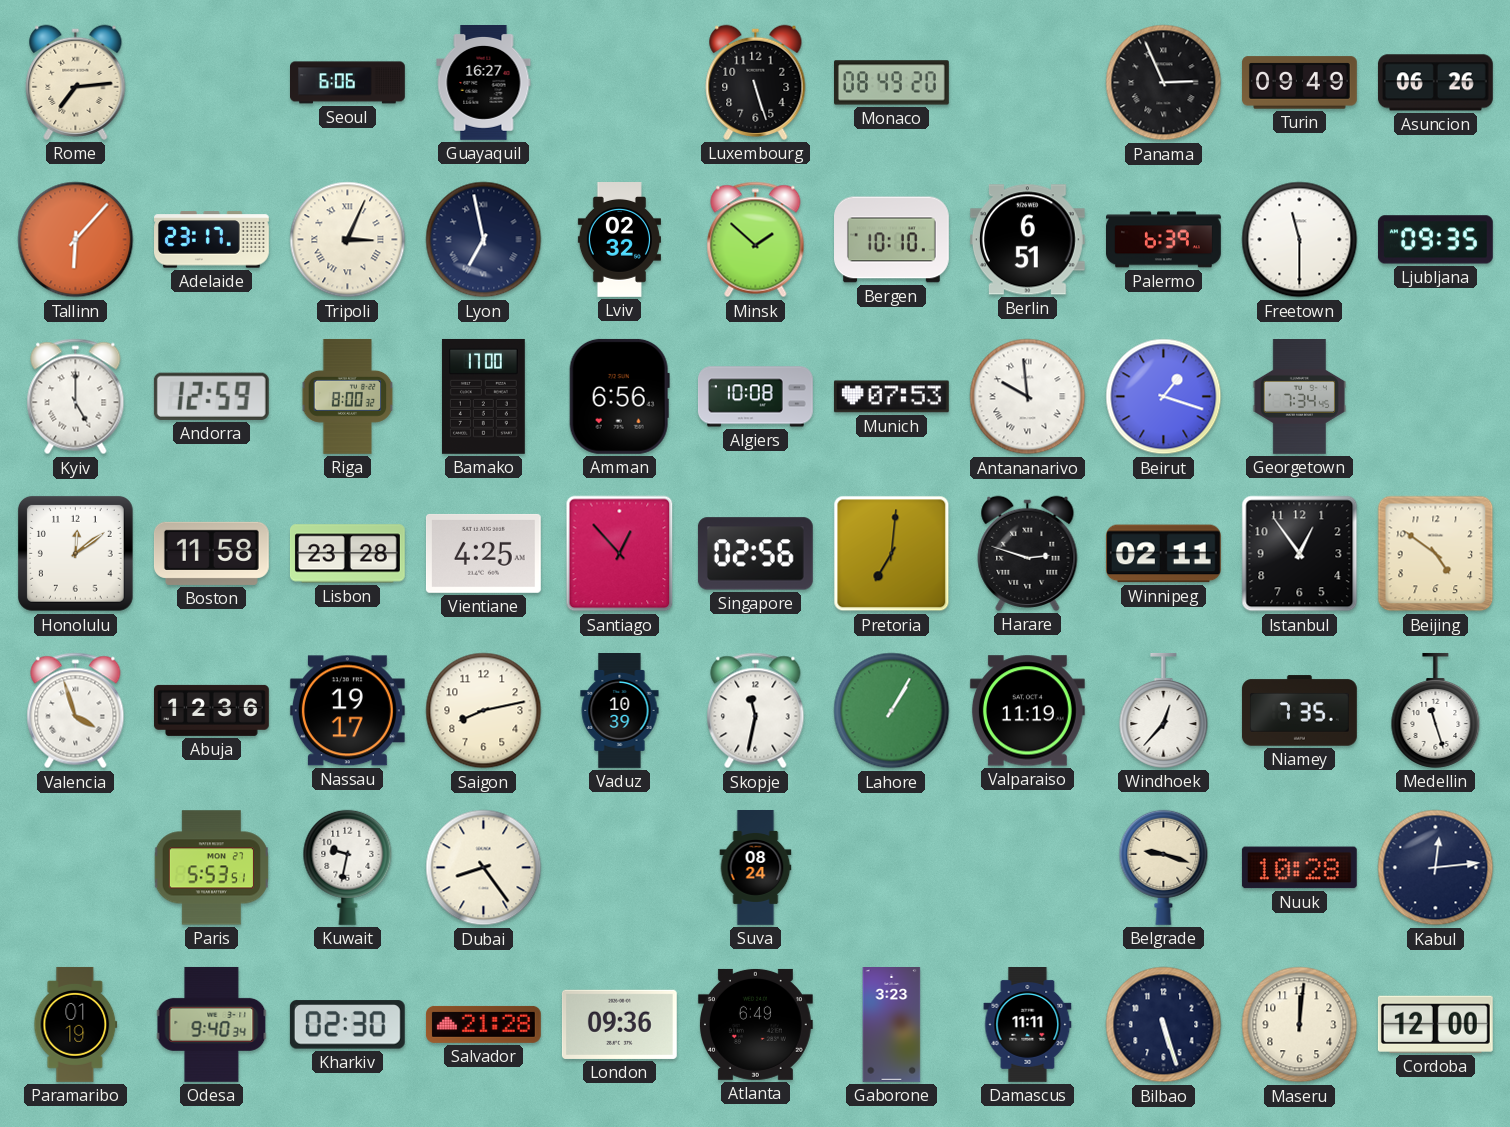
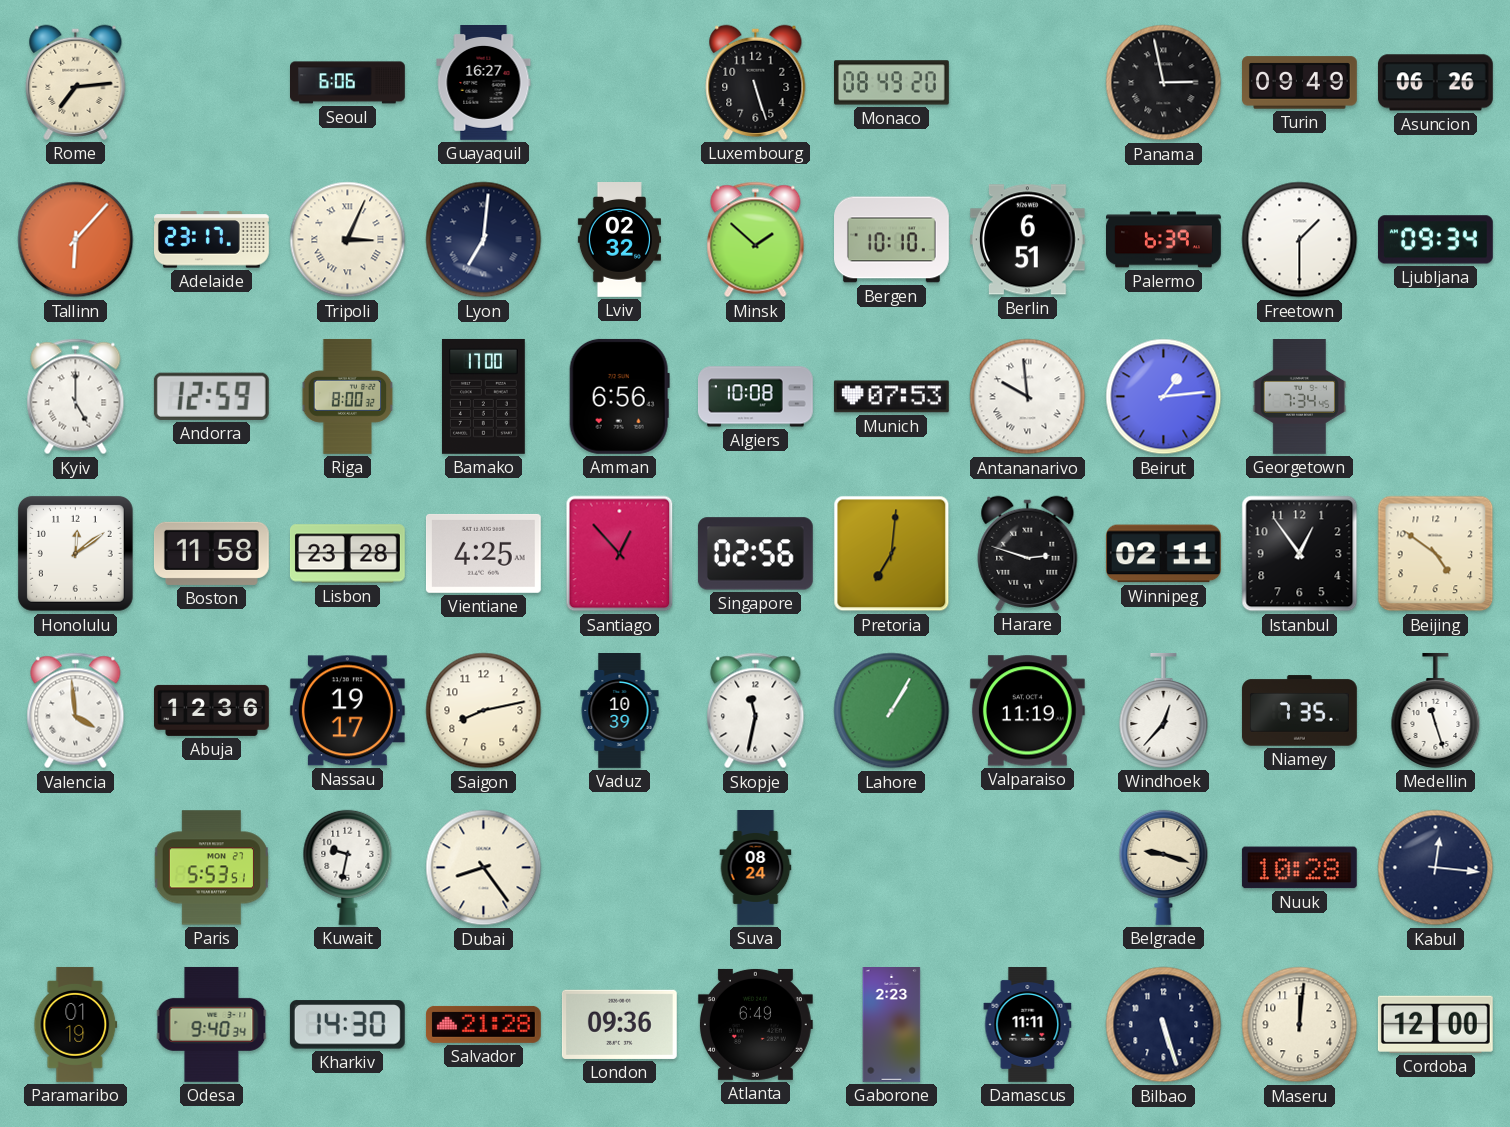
Panama: 2:56 -> 2:58
Lyon: 6:58 -> 7:01
Freetown: 11:30 -> 1:30
Ljubljana: 09:35 -> 09:34
Beirut: 1:18 -> 1:14
Valencia: 3:57 -> 3:59
Kabul: 12:14 -> 12:16
Kharkiv: 02:30 -> 14:30
Gaborone: 3:23 -> 2:23
